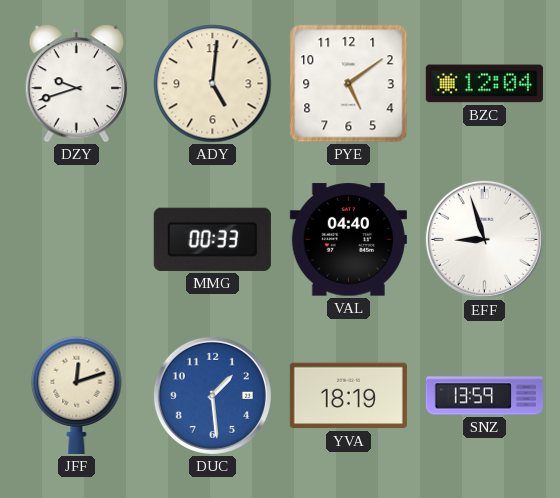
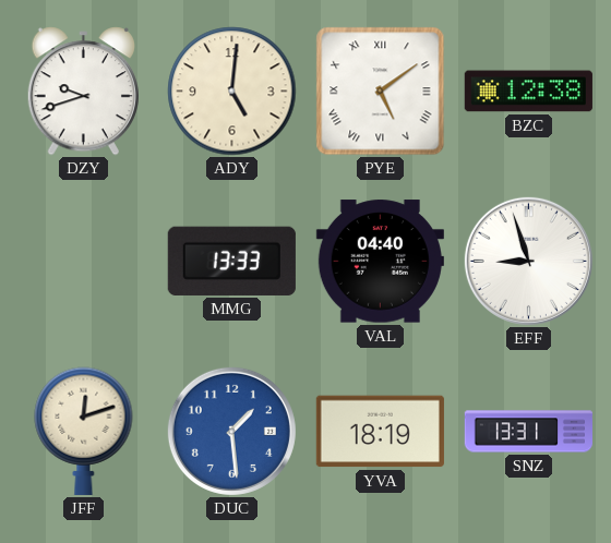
PYE numerals: Arabic -> Roman
BZC: 12:04 -> 12:38
MMG: 00:33 -> 13:33
SNZ: 13:59 -> 13:31
